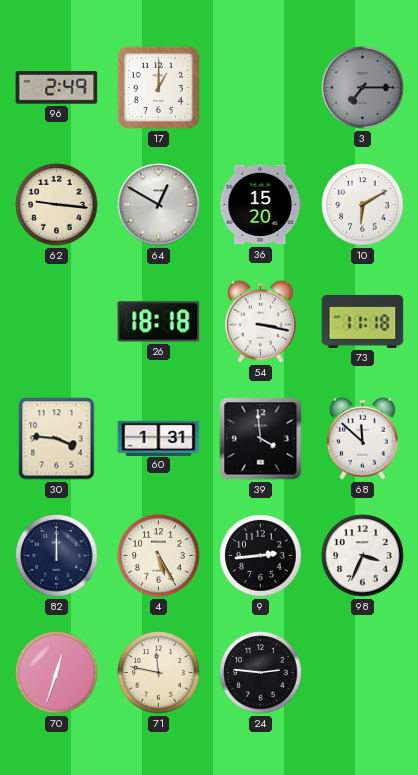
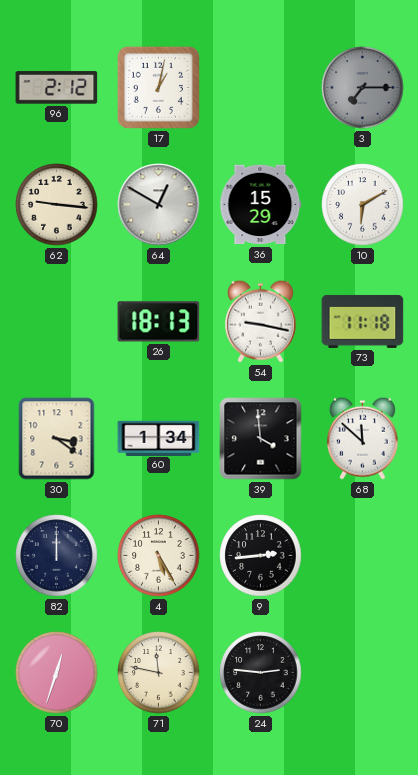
96: 2:49 -> 2:12
17: 1:00 -> 1:02
36: 15:20 -> 15:29
26: 18:18 -> 18:13
54: 3:17 -> 9:17
30: 3:46 -> 3:21
60: 1:31 -> 1:34
98: 3:34 -> none
